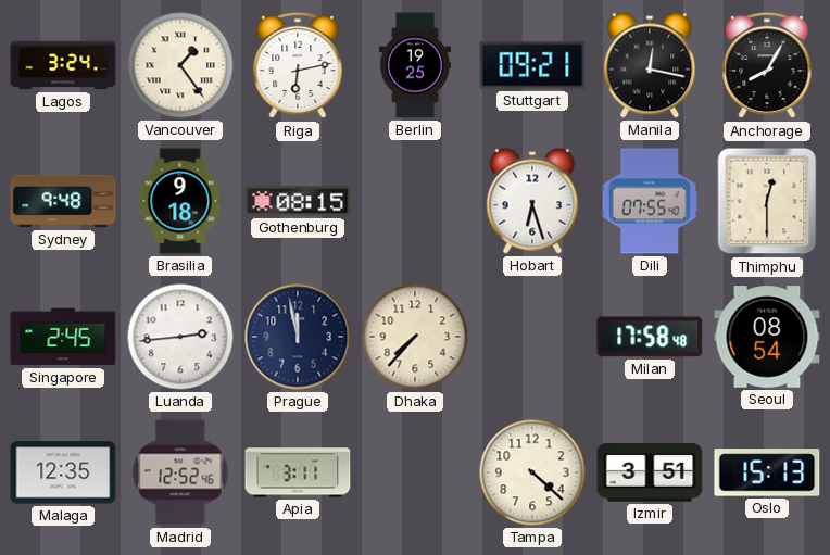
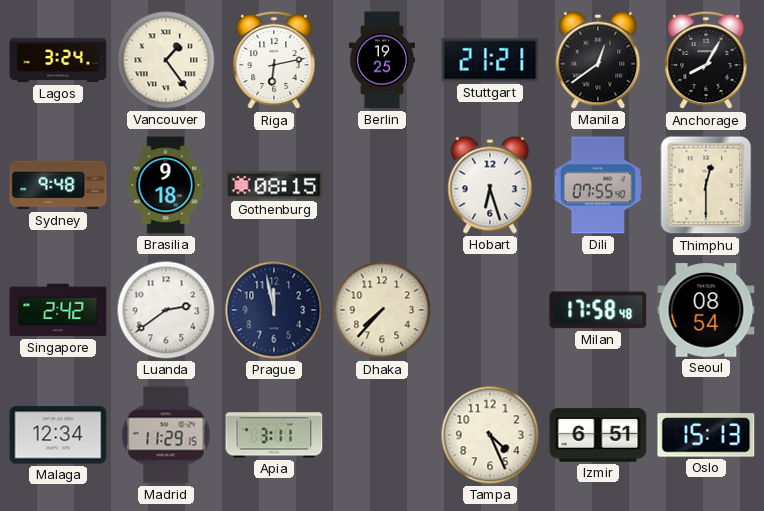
Stuttgart: 09:21 -> 21:21
Manila: 12:17 -> 12:39
Singapore: 2:45 -> 2:42
Luanda: 2:44 -> 2:39
Malaga: 12:35 -> 12:34
Madrid: 12:52 -> 11:29
Tampa: 4:22 -> 4:26
Izmir: 3:51 -> 6:51
